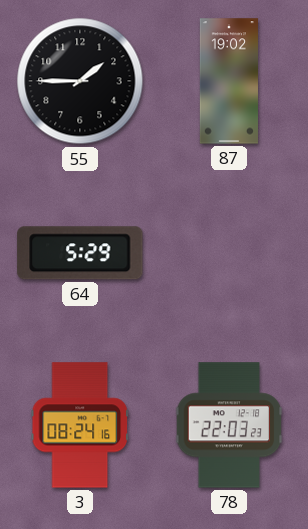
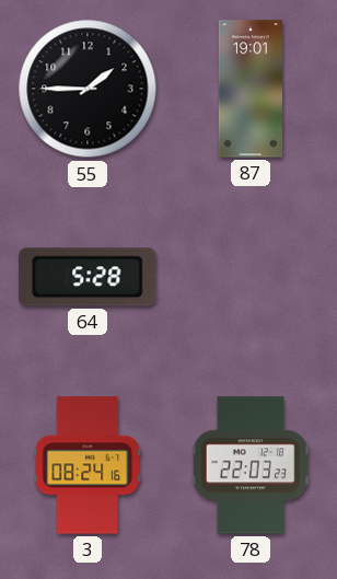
87: 19:02 -> 19:01
64: 5:29 -> 5:28
